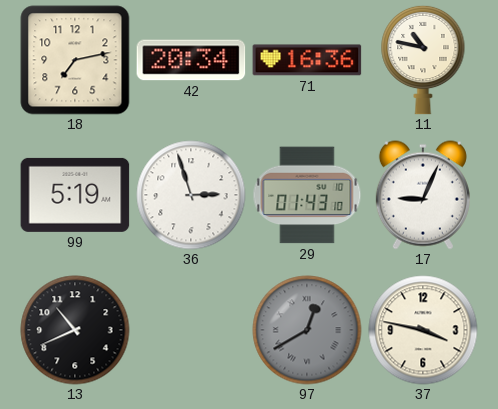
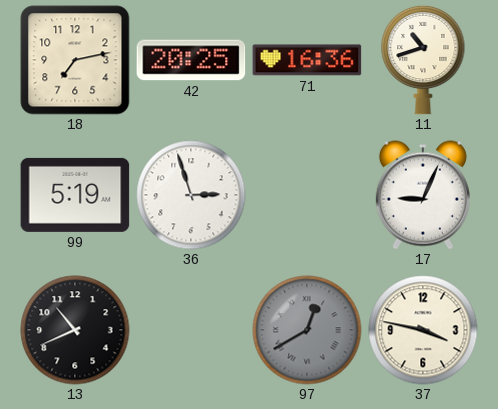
42: 20:34 -> 20:25
11: 10:47 -> 10:42
29: 01:43 -> none
